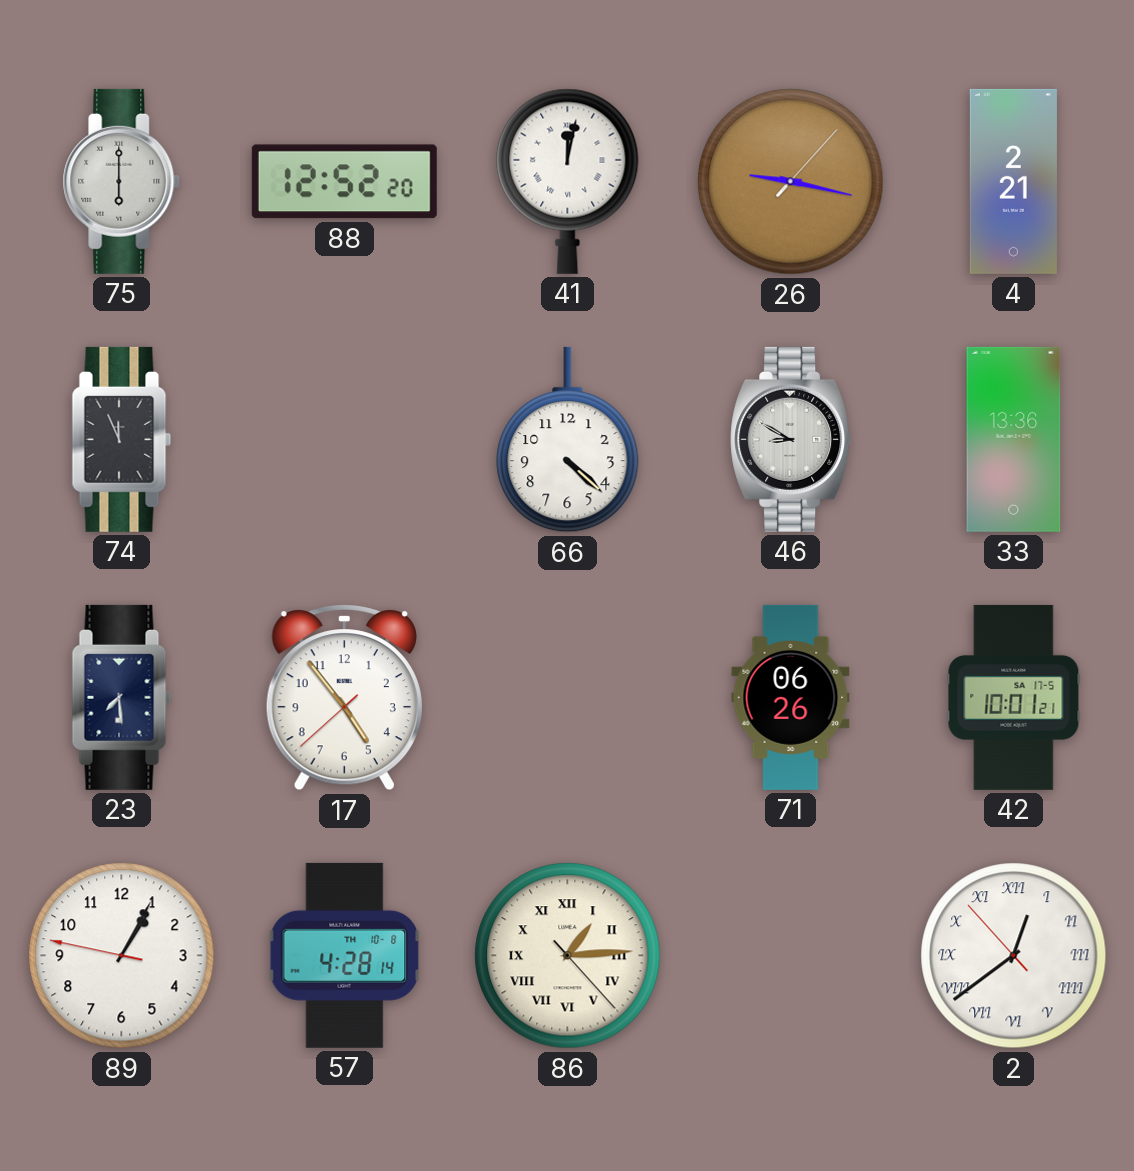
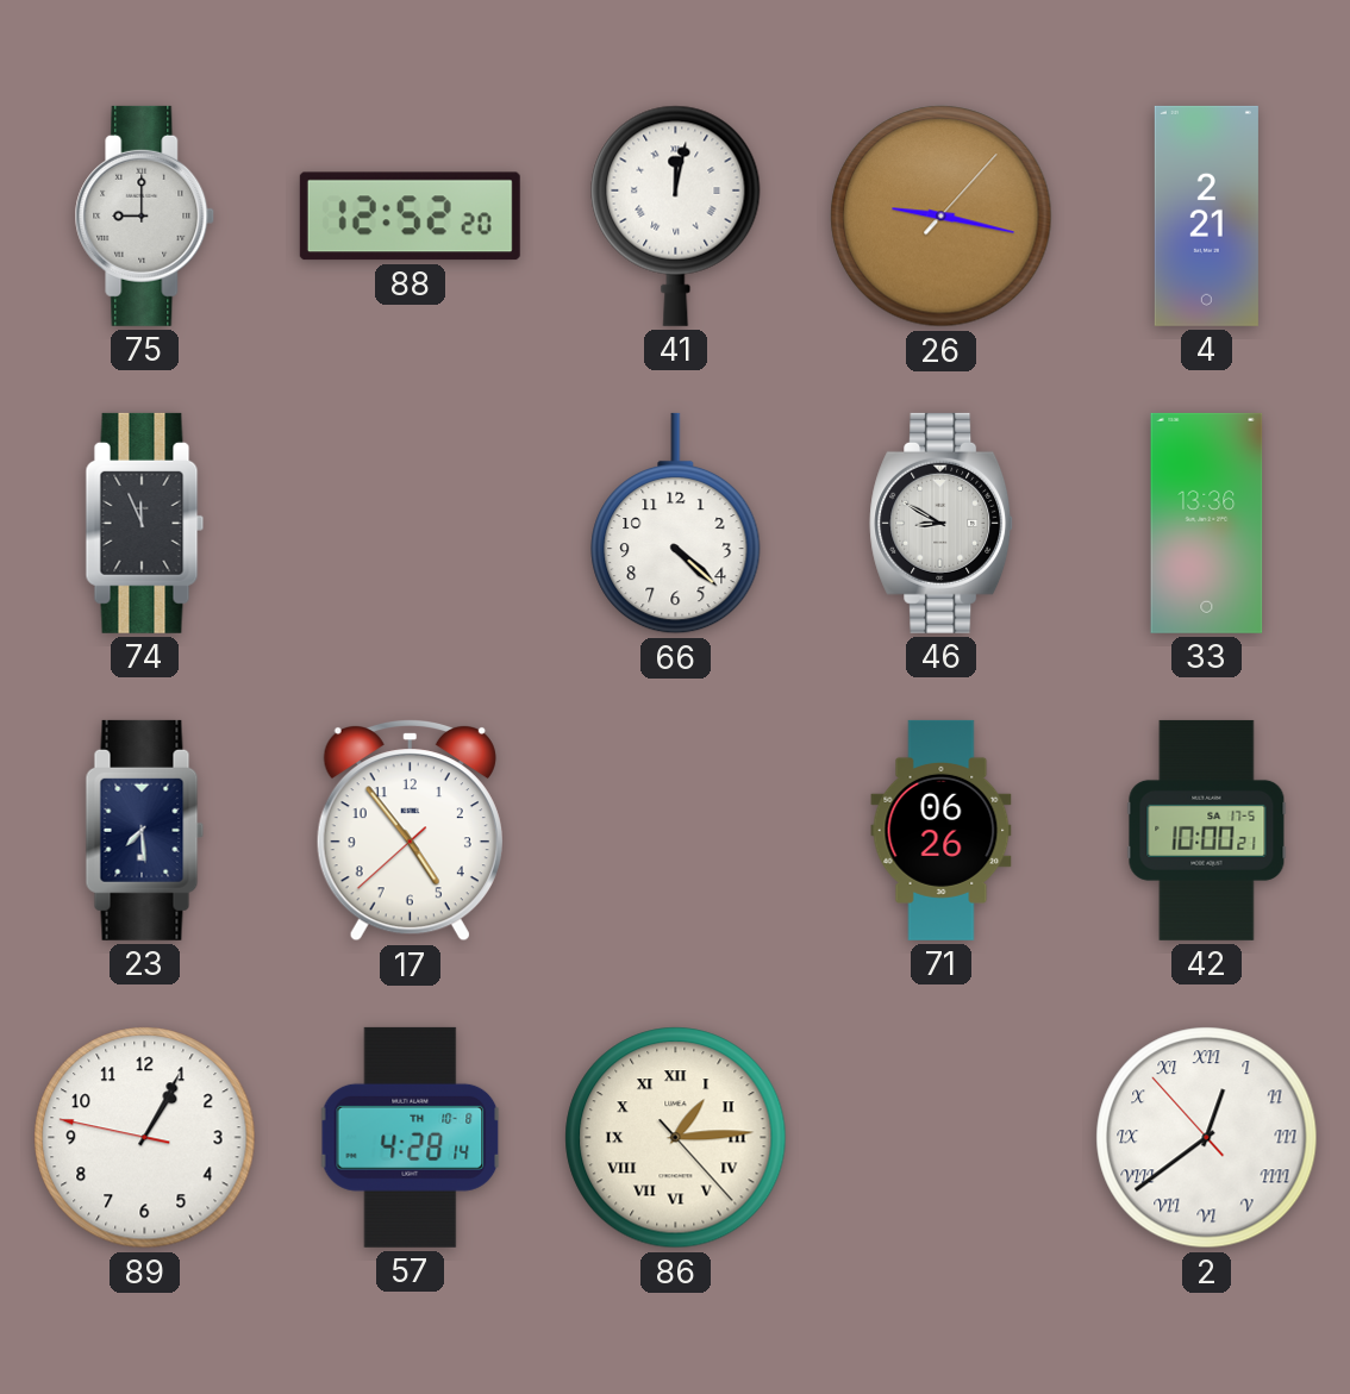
75: 6:00 -> 9:00
42: 10:01 -> 10:00
